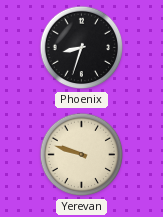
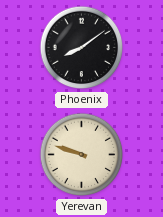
Phoenix: 8:33 -> 8:09
